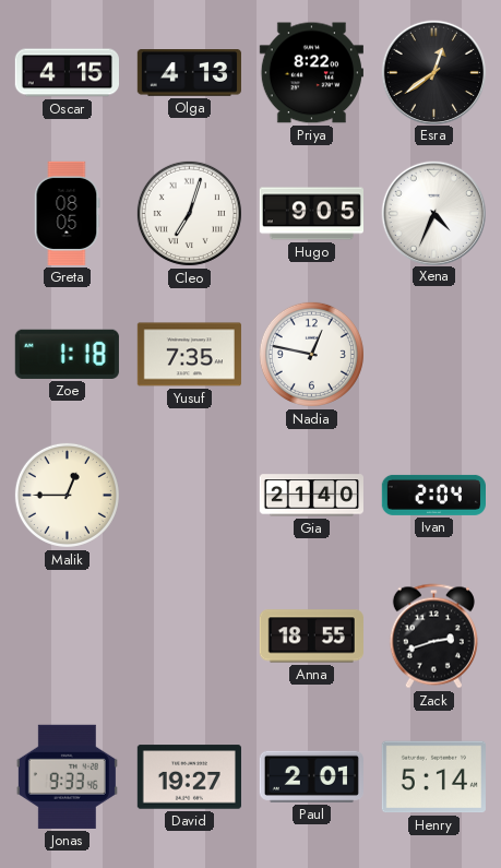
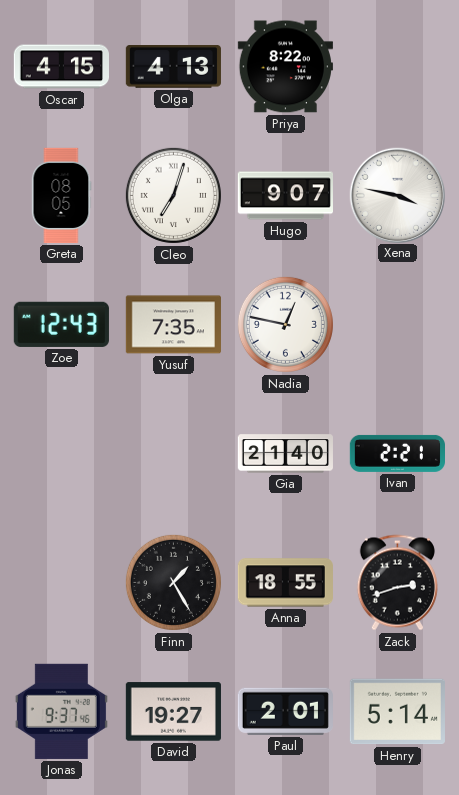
Esra: 12:39 -> none
Hugo: 9:05 -> 9:07
Xena: 4:34 -> 3:47
Zoe: 1:18 -> 12:43
Malik: 12:45 -> none
Ivan: 2:04 -> 2:21
Finn: none -> 1:25
Jonas: 9:33 -> 9:37
